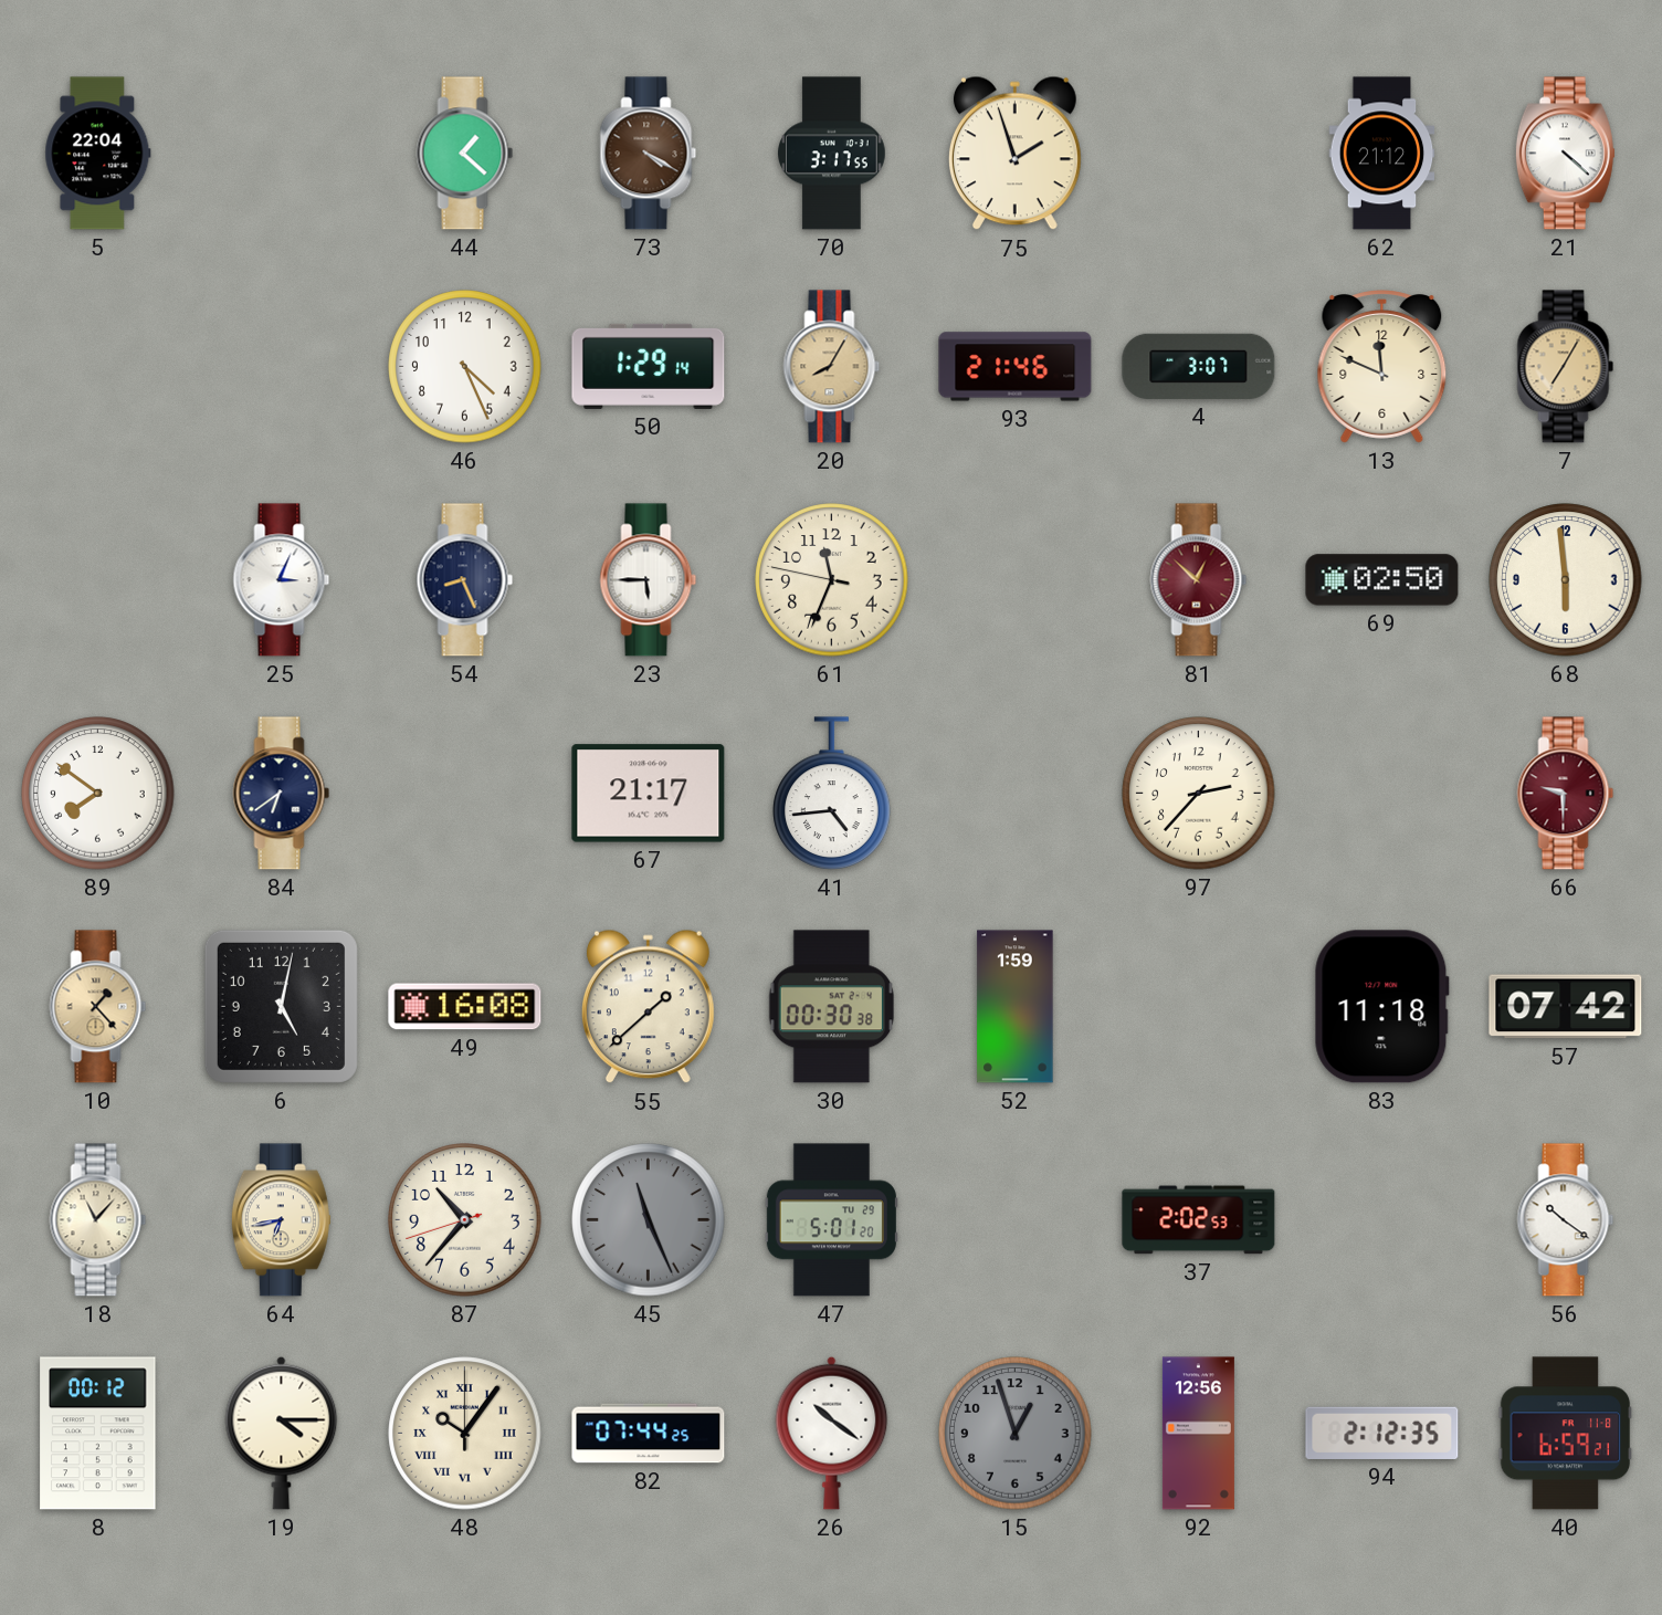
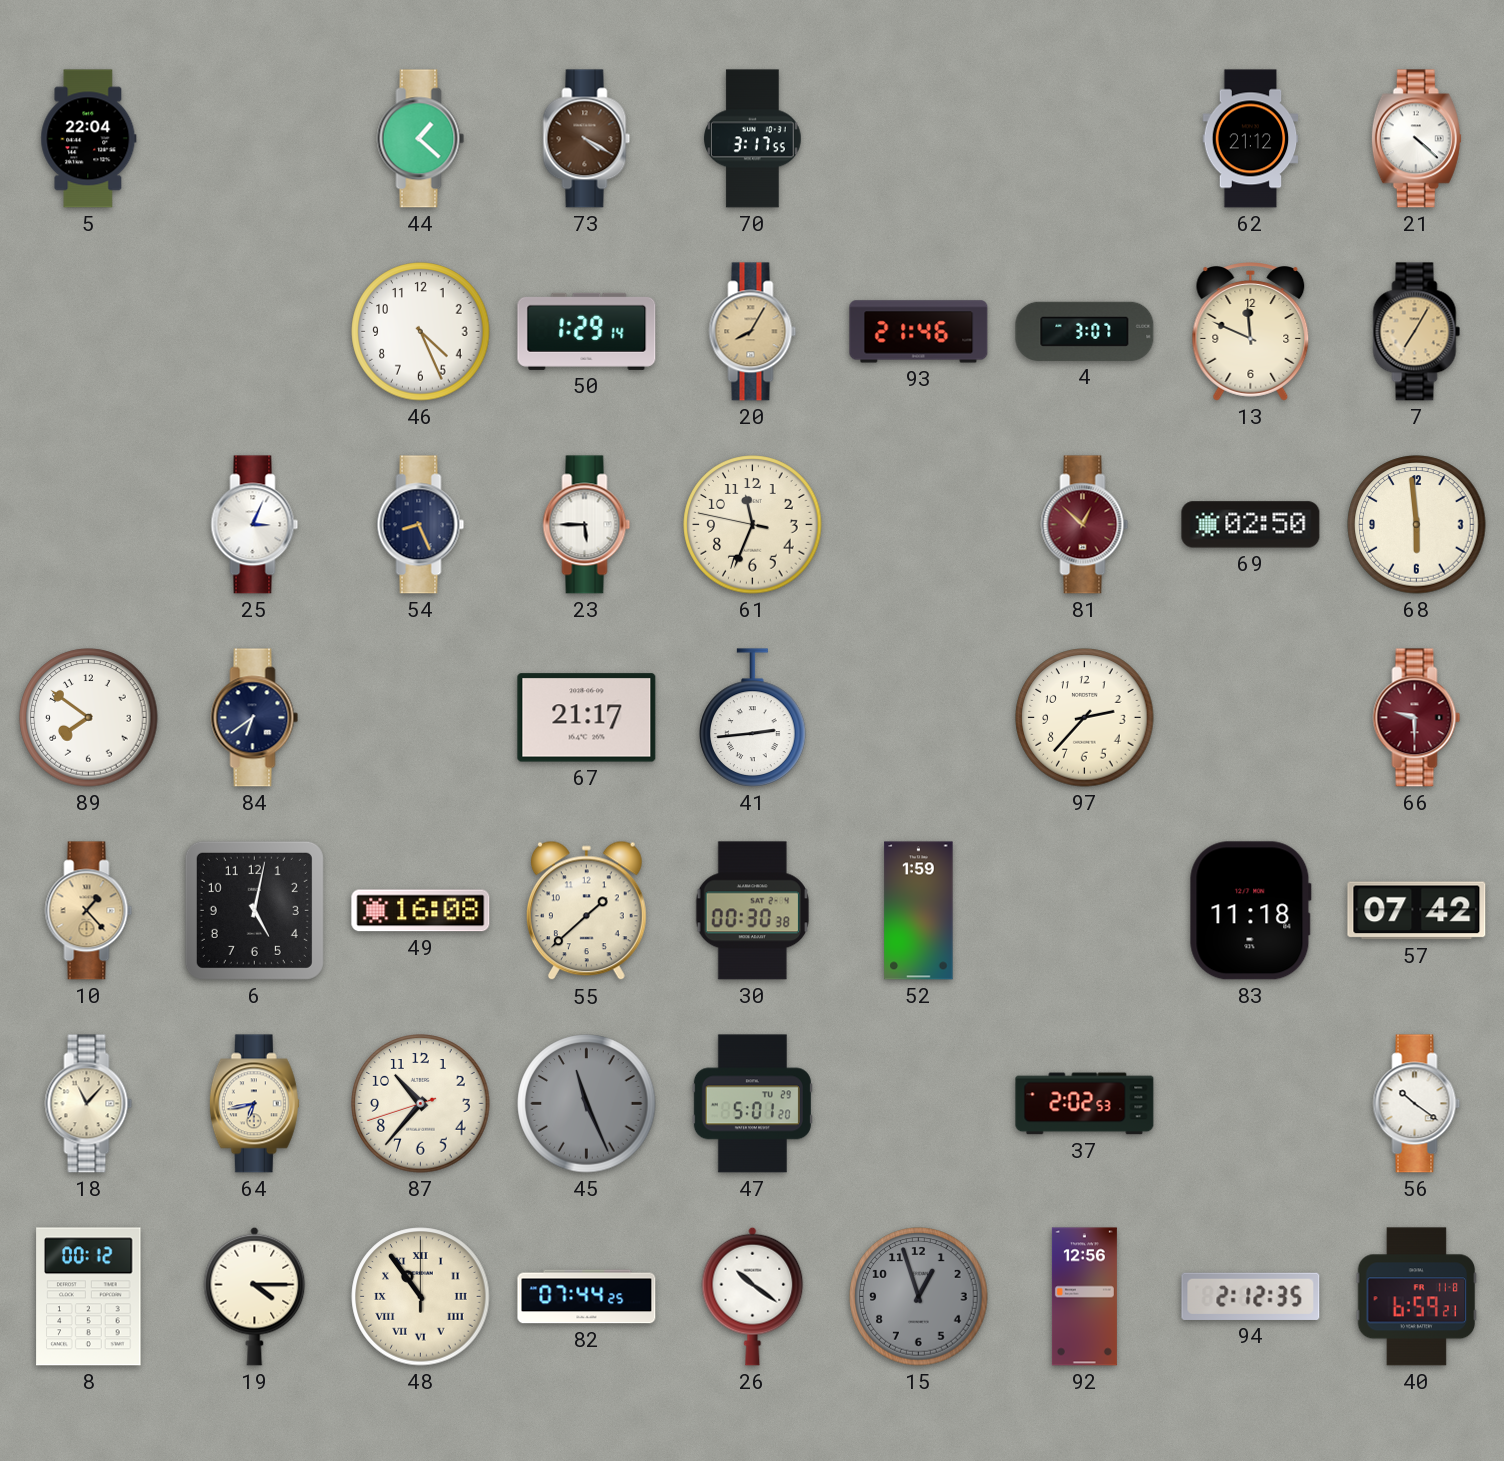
75: 1:57 -> none
41: 4:44 -> 2:44
48: 10:06 -> 10:54
